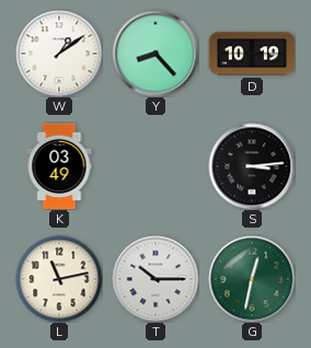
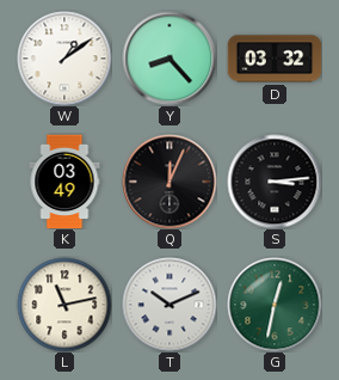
D: 10:19 -> 03:32
Q: none -> 12:04
T: 10:15 -> 10:11
